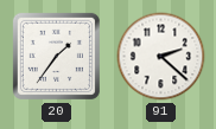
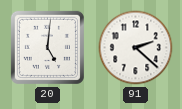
20: 1:36 -> 5:01
